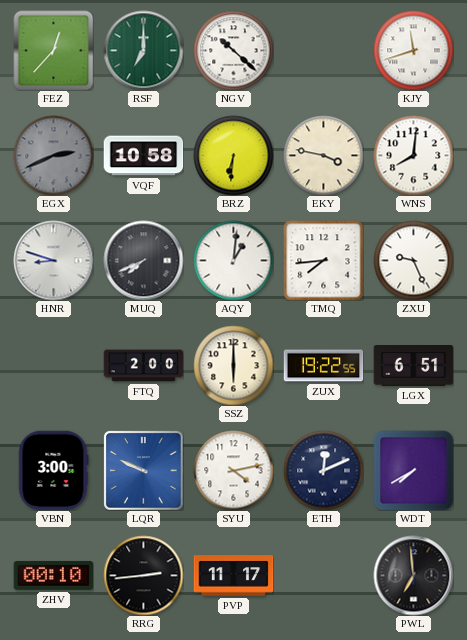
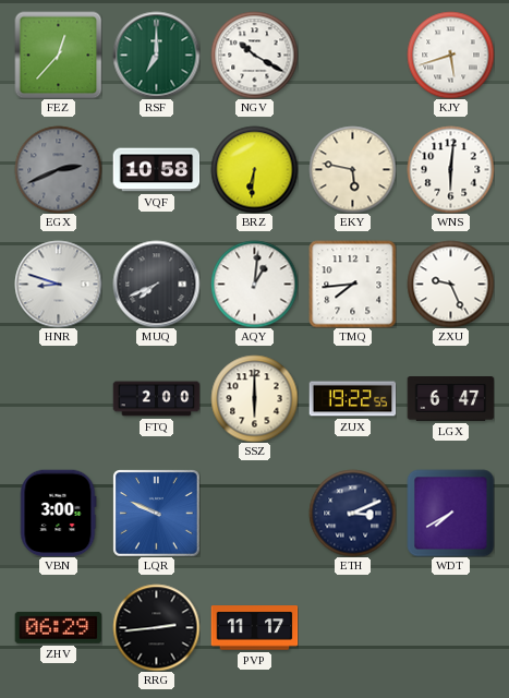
NGV: 10:22 -> 10:20
KJY: 11:42 -> 5:42
EKY: 3:47 -> 5:47
WNS: 8:01 -> 6:01
LGX: 6:51 -> 6:47
SYU: 4:13 -> none
ETH: 12:11 -> 3:11
ZHV: 00:10 -> 06:29
PWL: 6:59 -> none
